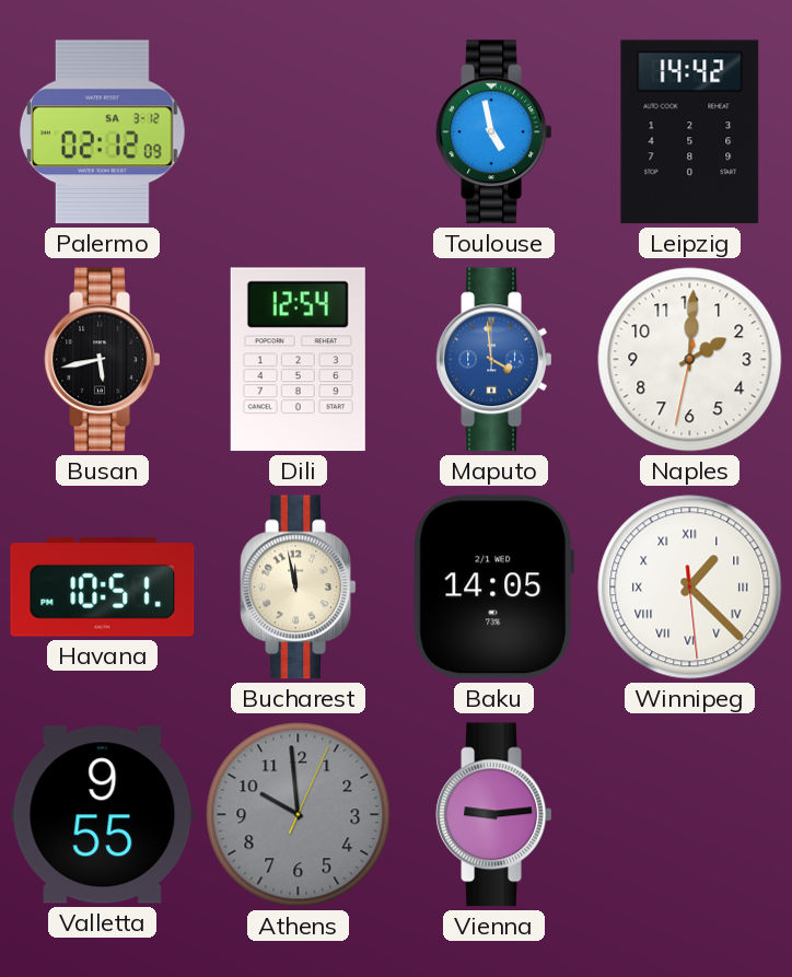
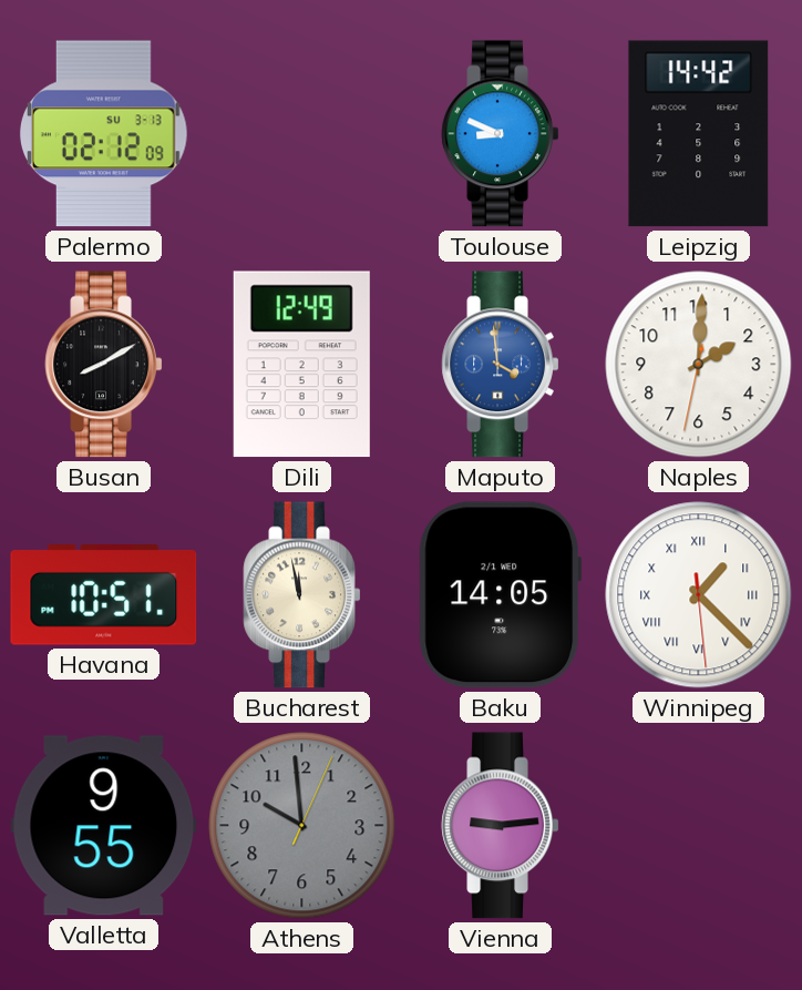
Palermo date: SA 3-12 -> SU 3-13
Toulouse: 4:58 -> 8:49
Busan: 5:43 -> 8:10
Dili: 12:54 -> 12:49
